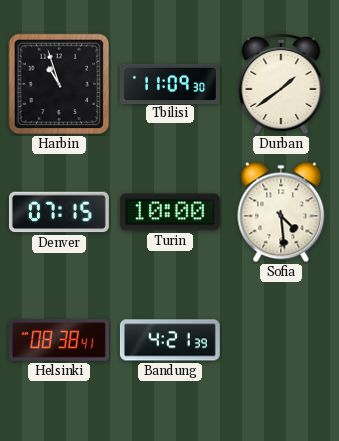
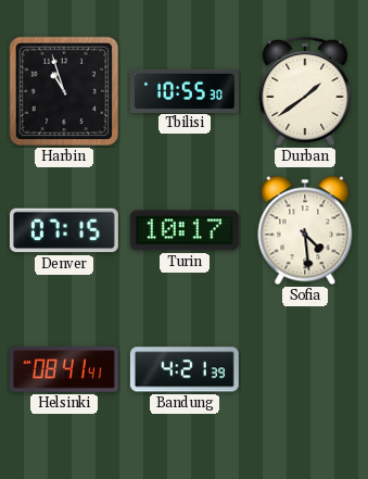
Tbilisi: 11:09 -> 10:55
Turin: 10:00 -> 10:17
Helsinki: 08:38 -> 08:41
